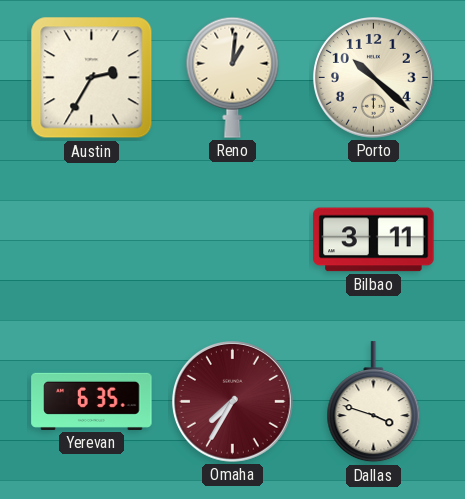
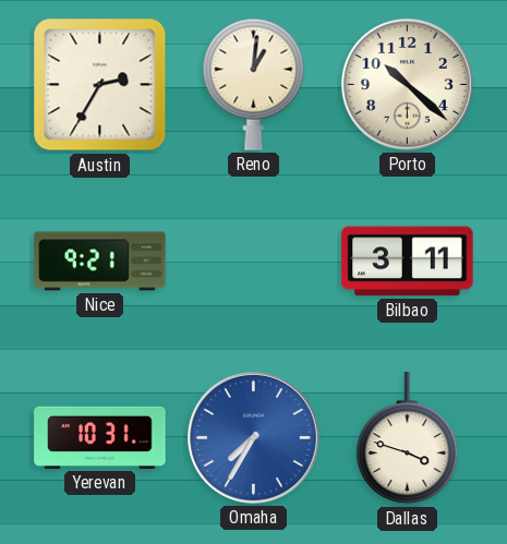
Nice: none -> 9:21
Yerevan: 6:35 -> 10:31
Omaha dial: burgundy -> blue
